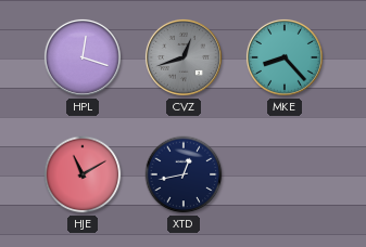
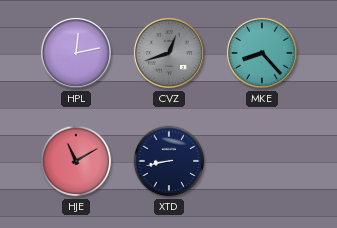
HPL: 12:18 -> 12:13
XTD: 12:43 -> 8:43
